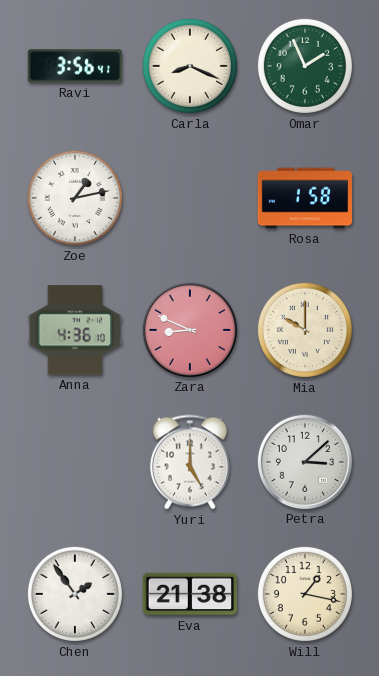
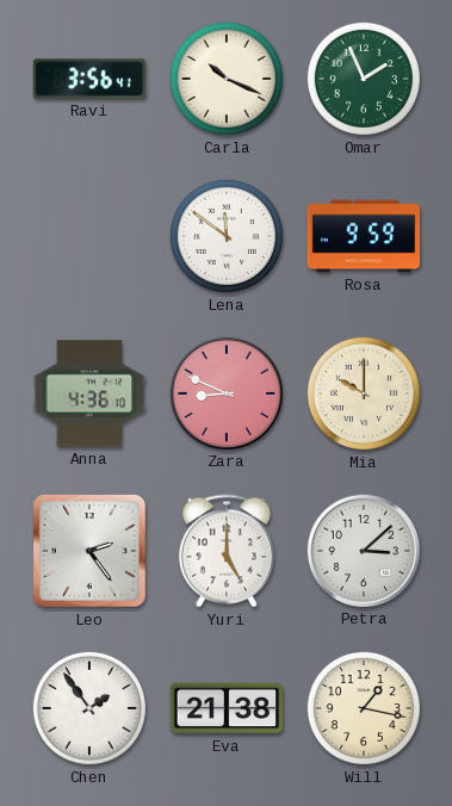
Carla: 8:19 -> 10:19
Zoe: 1:13 -> none
Lena: none -> 11:51
Rosa: 1:58 -> 9:59
Leo: none -> 2:24
